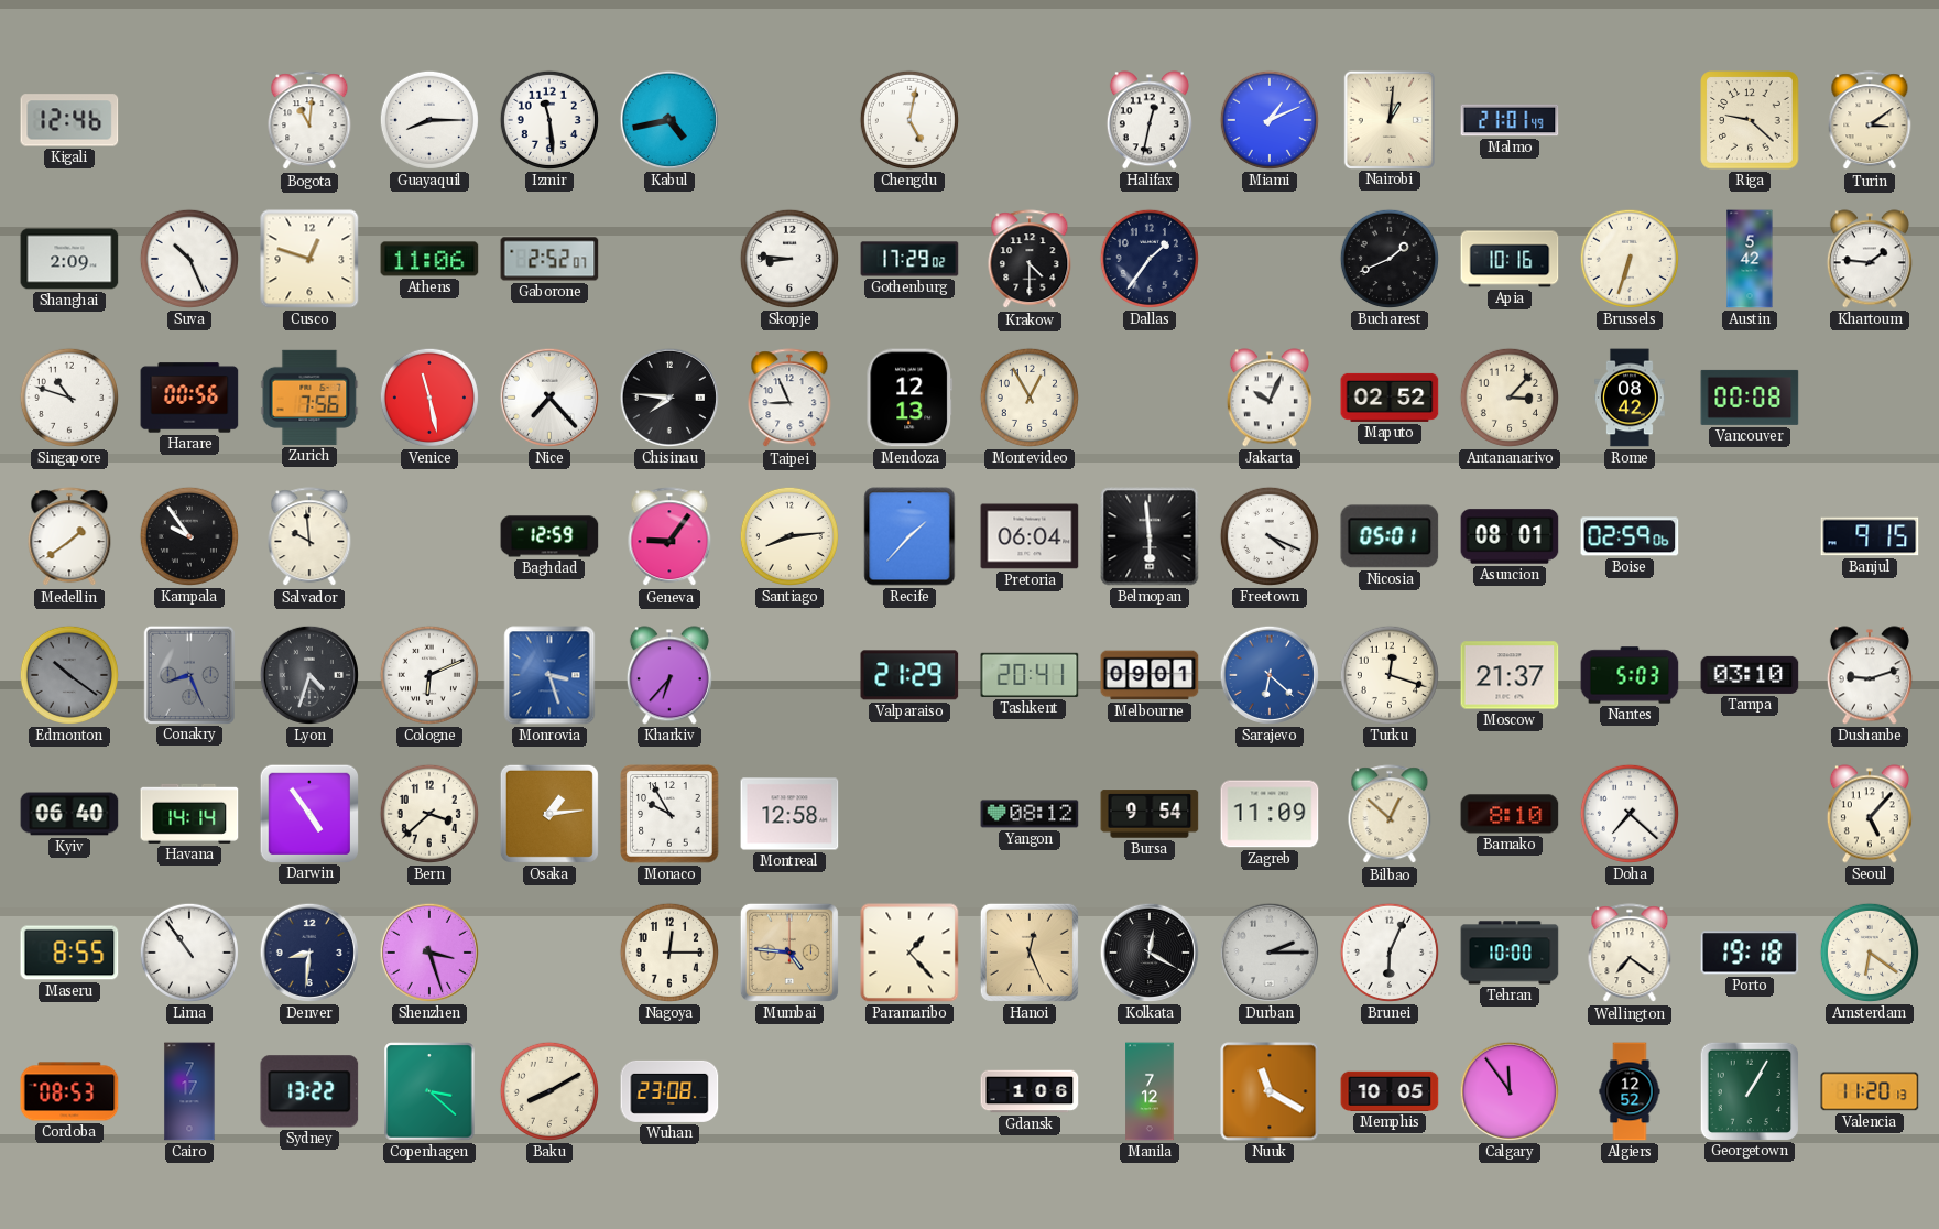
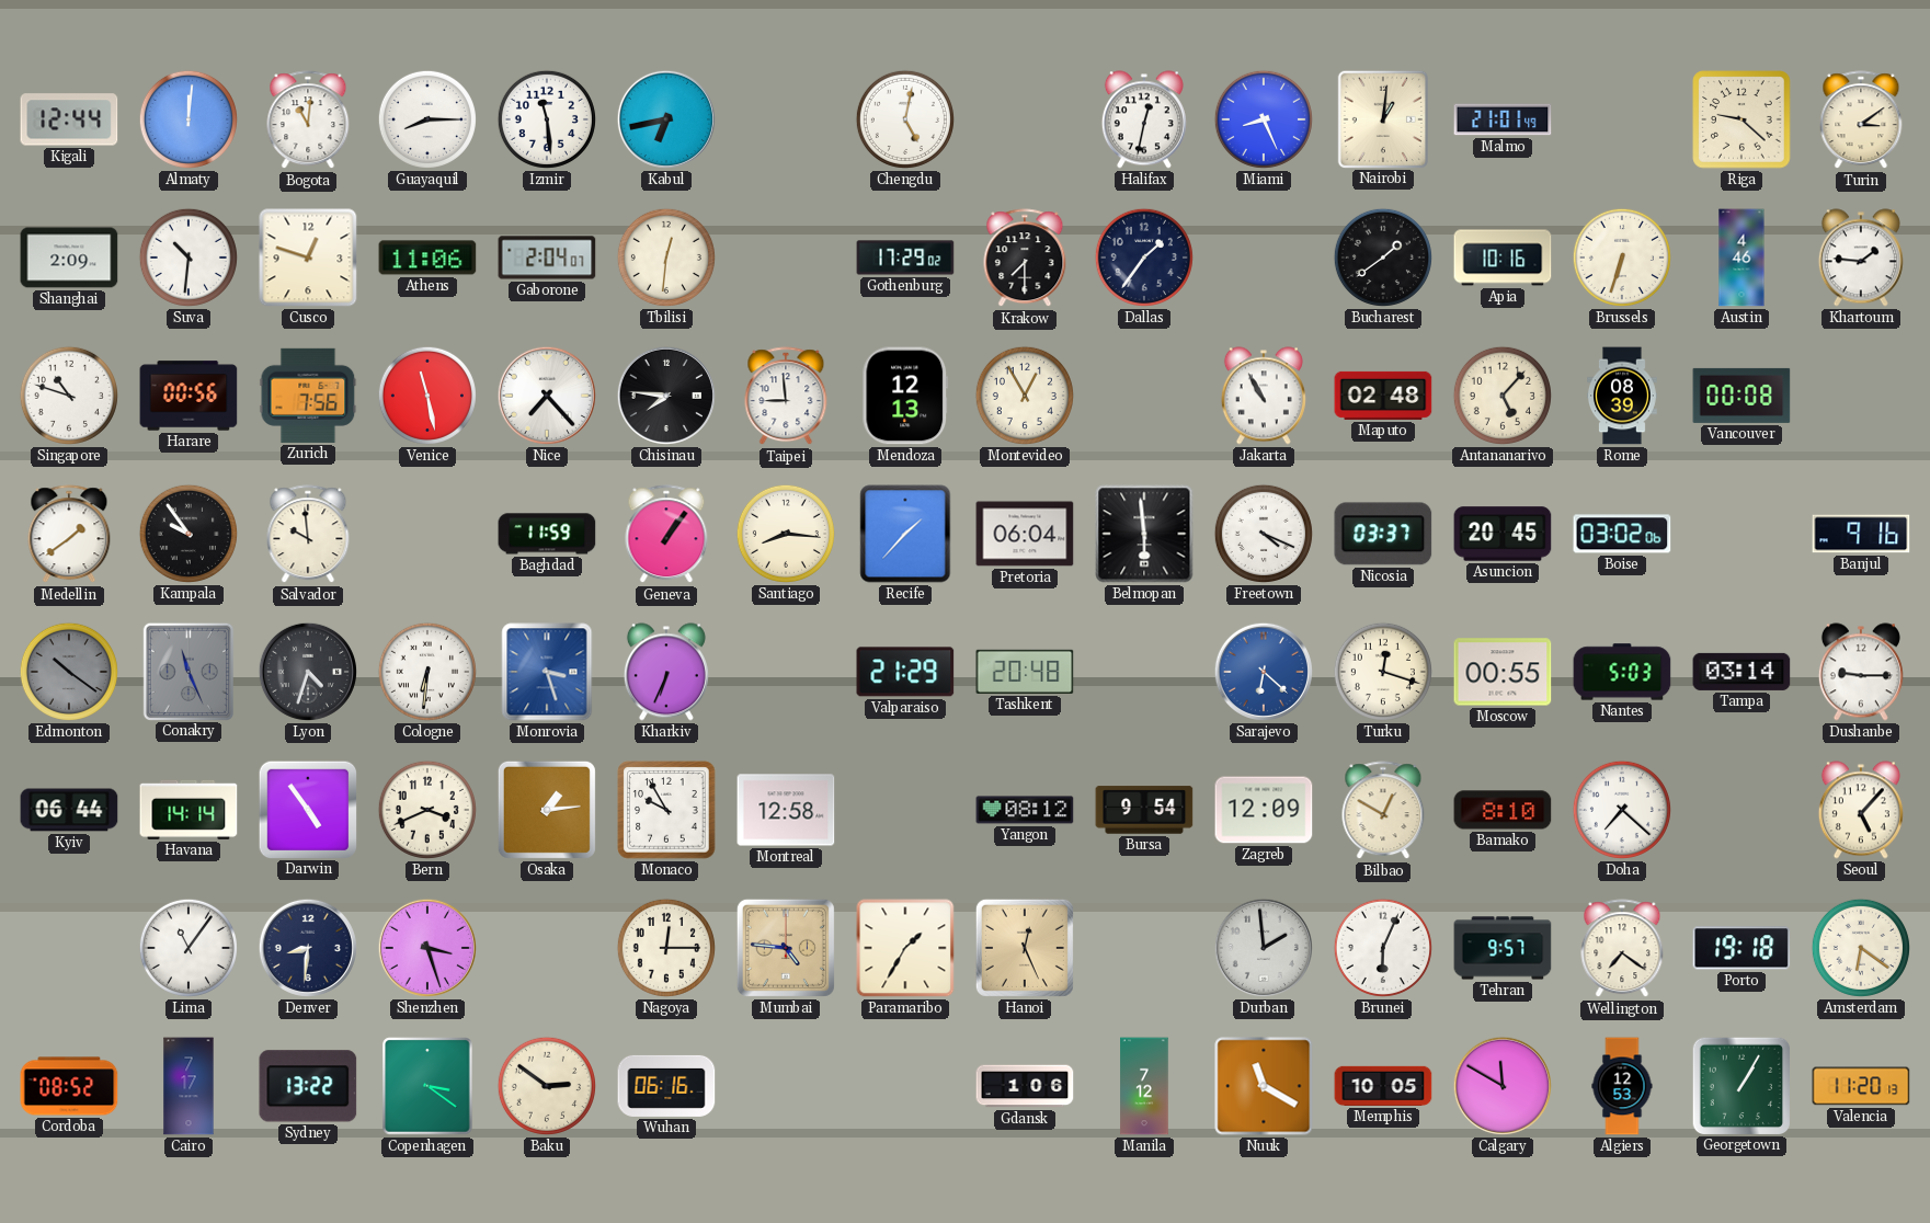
Kigali: 12:46 -> 12:44
Almaty: none -> 12:01
Kabul: 4:43 -> 6:43
Miami: 1:11 -> 8:26
Suva: 10:26 -> 10:31
Gaborone: 2:52 -> 2:04
Tbilisi: none -> 12:31
Skopje: 8:46 -> none
Krakow: 4:30 -> 7:30
Bucharest: 1:41 -> 1:39
Austin: 5:42 -> 4:46
Taipei: 8:56 -> 8:59
Jakarta: 10:04 -> 10:55
Maputo: 02:52 -> 02:48
Antananarivo: 3:07 -> 5:07
Rome: 08:42 -> 08:39
Baghdad: 12:59 -> 11:59
Geneva: 9:06 -> 1:06
Santiago: 8:14 -> 8:16
Nicosia: 05:01 -> 03:37
Asuncion: 08:01 -> 20:45
Boise: 02:59 -> 03:02
Banjul: 9:15 -> 9:16
Conakry: 8:26 -> 11:26
Cologne: 6:11 -> 6:31
Kharkiv: 6:37 -> 6:34
Tashkent: 20:41 -> 20:48
Melbourne: 09:01 -> none
Moscow: 21:37 -> 00:55
Tampa: 03:10 -> 03:14
Dushanbe: 9:12 -> 9:15
Kyiv: 06:40 -> 06:44
Bern: 3:38 -> 3:41
Zagreb: 11:09 -> 12:09
Bilbao: 12:52 -> 12:50
Maseru: 8:55 -> none
Lima: 10:54 -> 11:06
Paramaribo: 1:23 -> 1:35
Kolkata: 12:20 -> none
Durban: 2:15 -> 1:59
Tehran: 10:00 -> 9:57
Cordoba: 08:53 -> 08:52
Copenhagen: 3:22 -> 3:21
Baku: 8:10 -> 2:51
Wuhan: 23:08 -> 06:16
Calgary: 11:54 -> 11:50
Algiers: 12:52 -> 12:53
